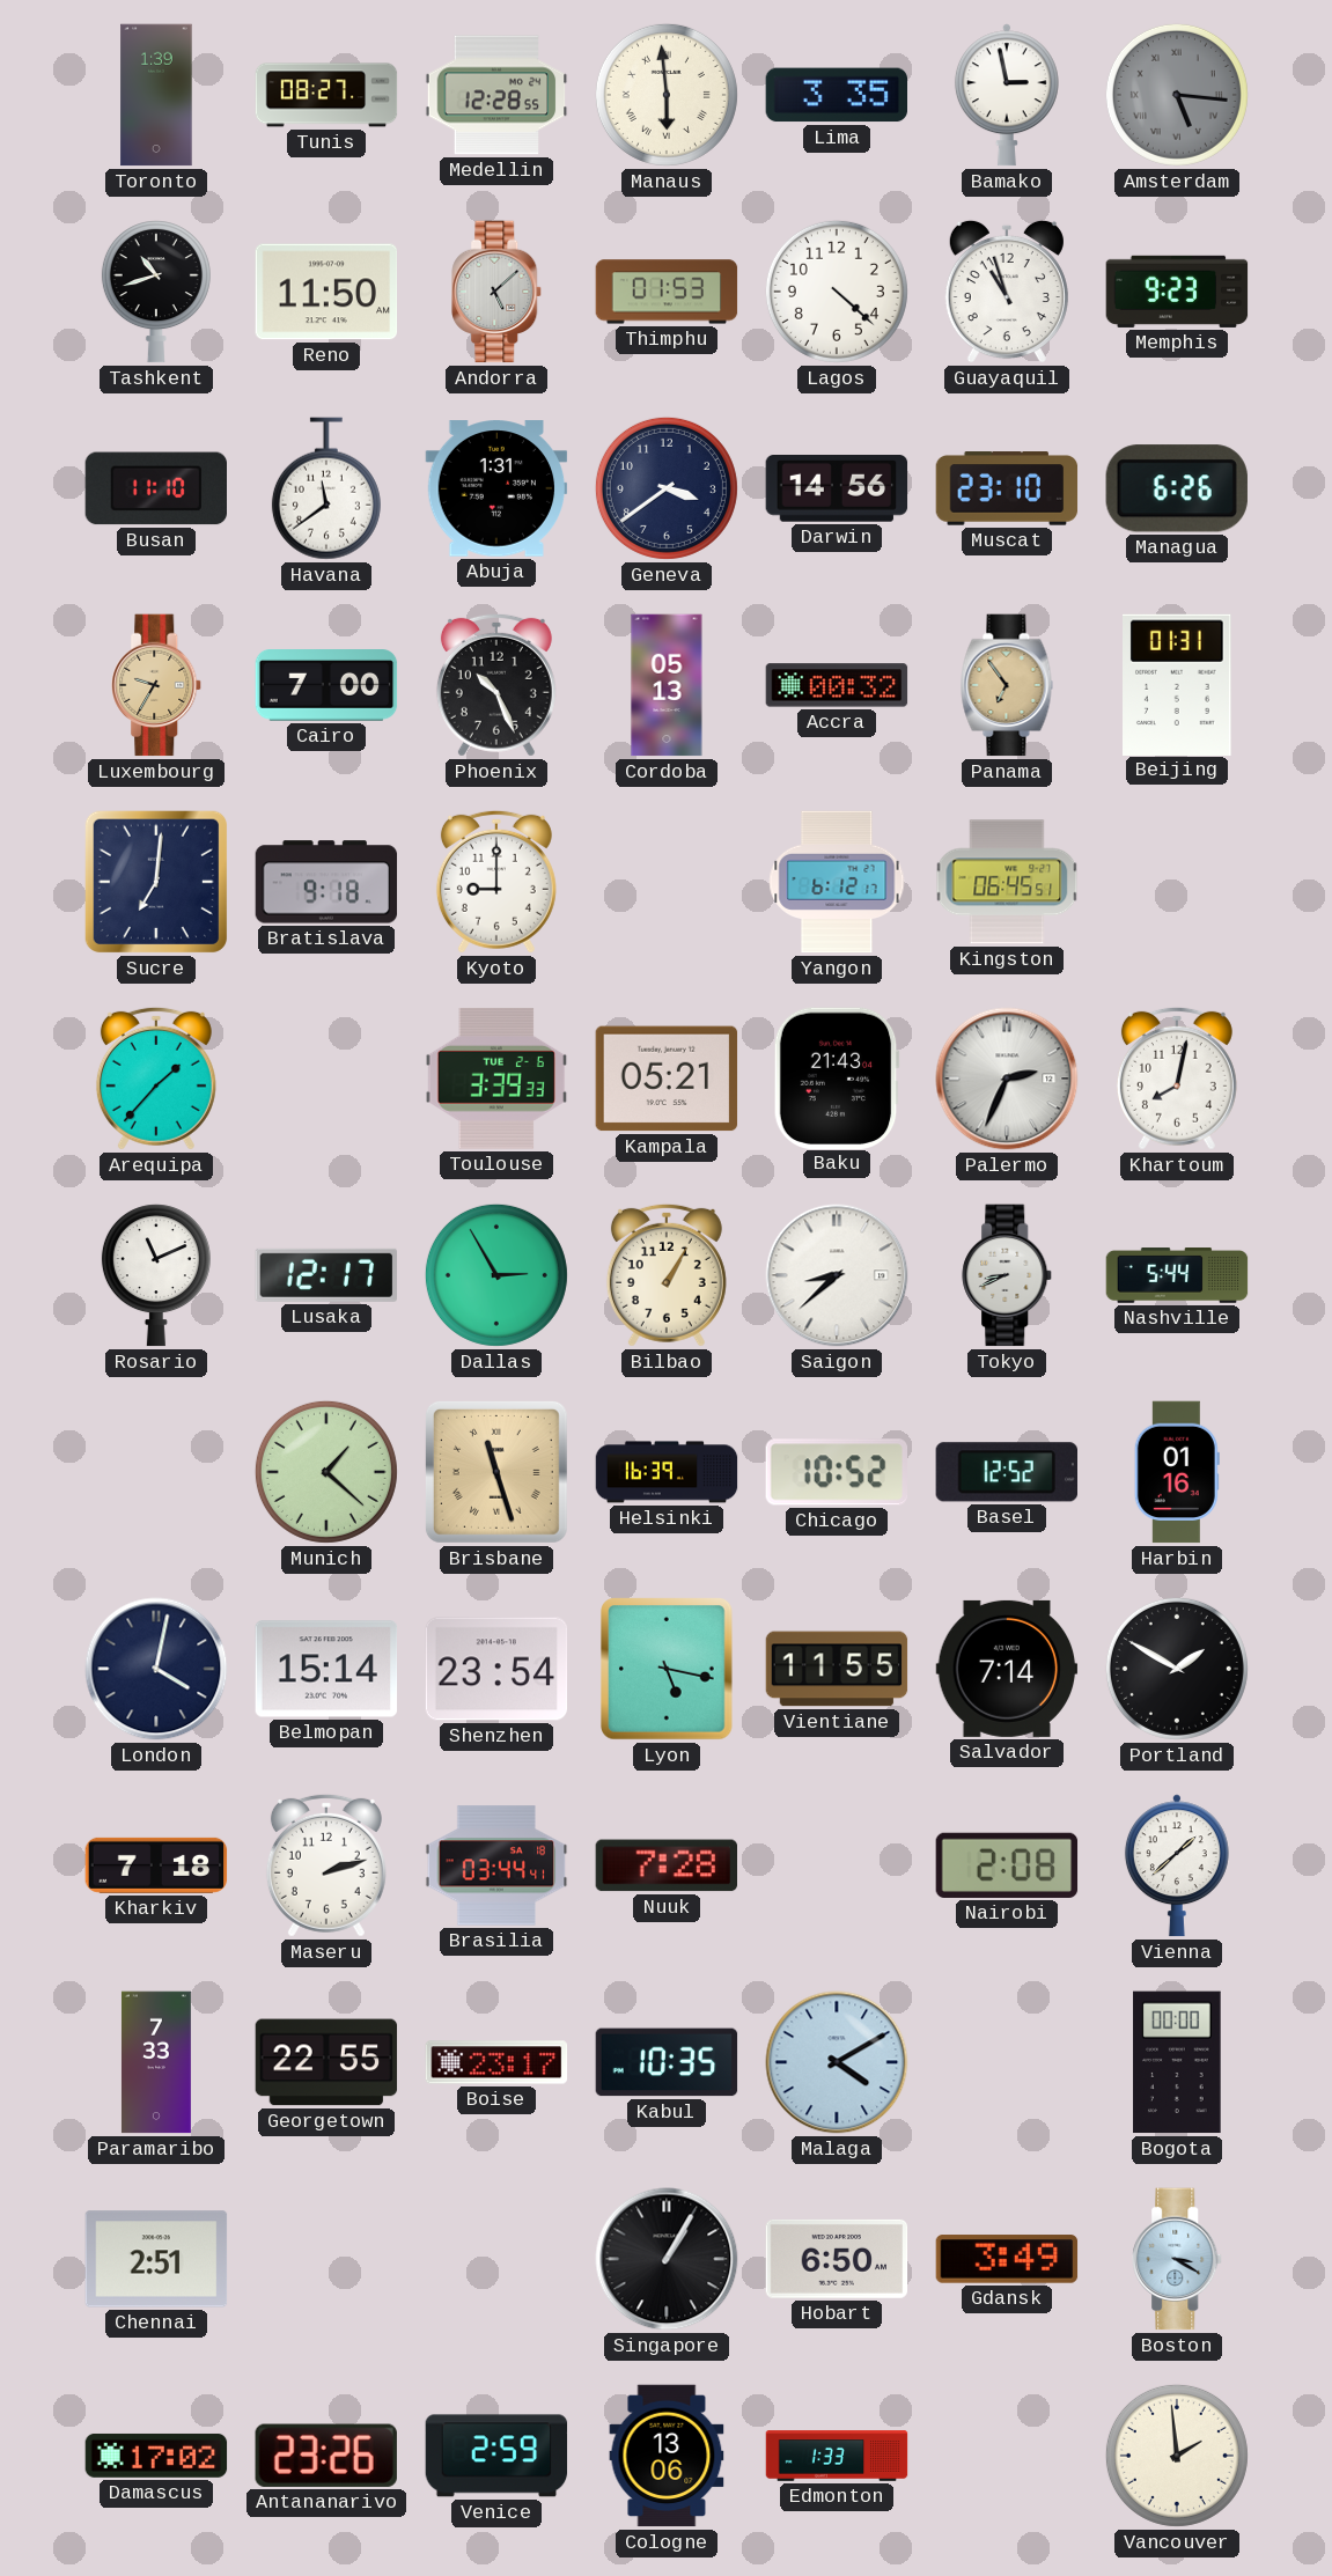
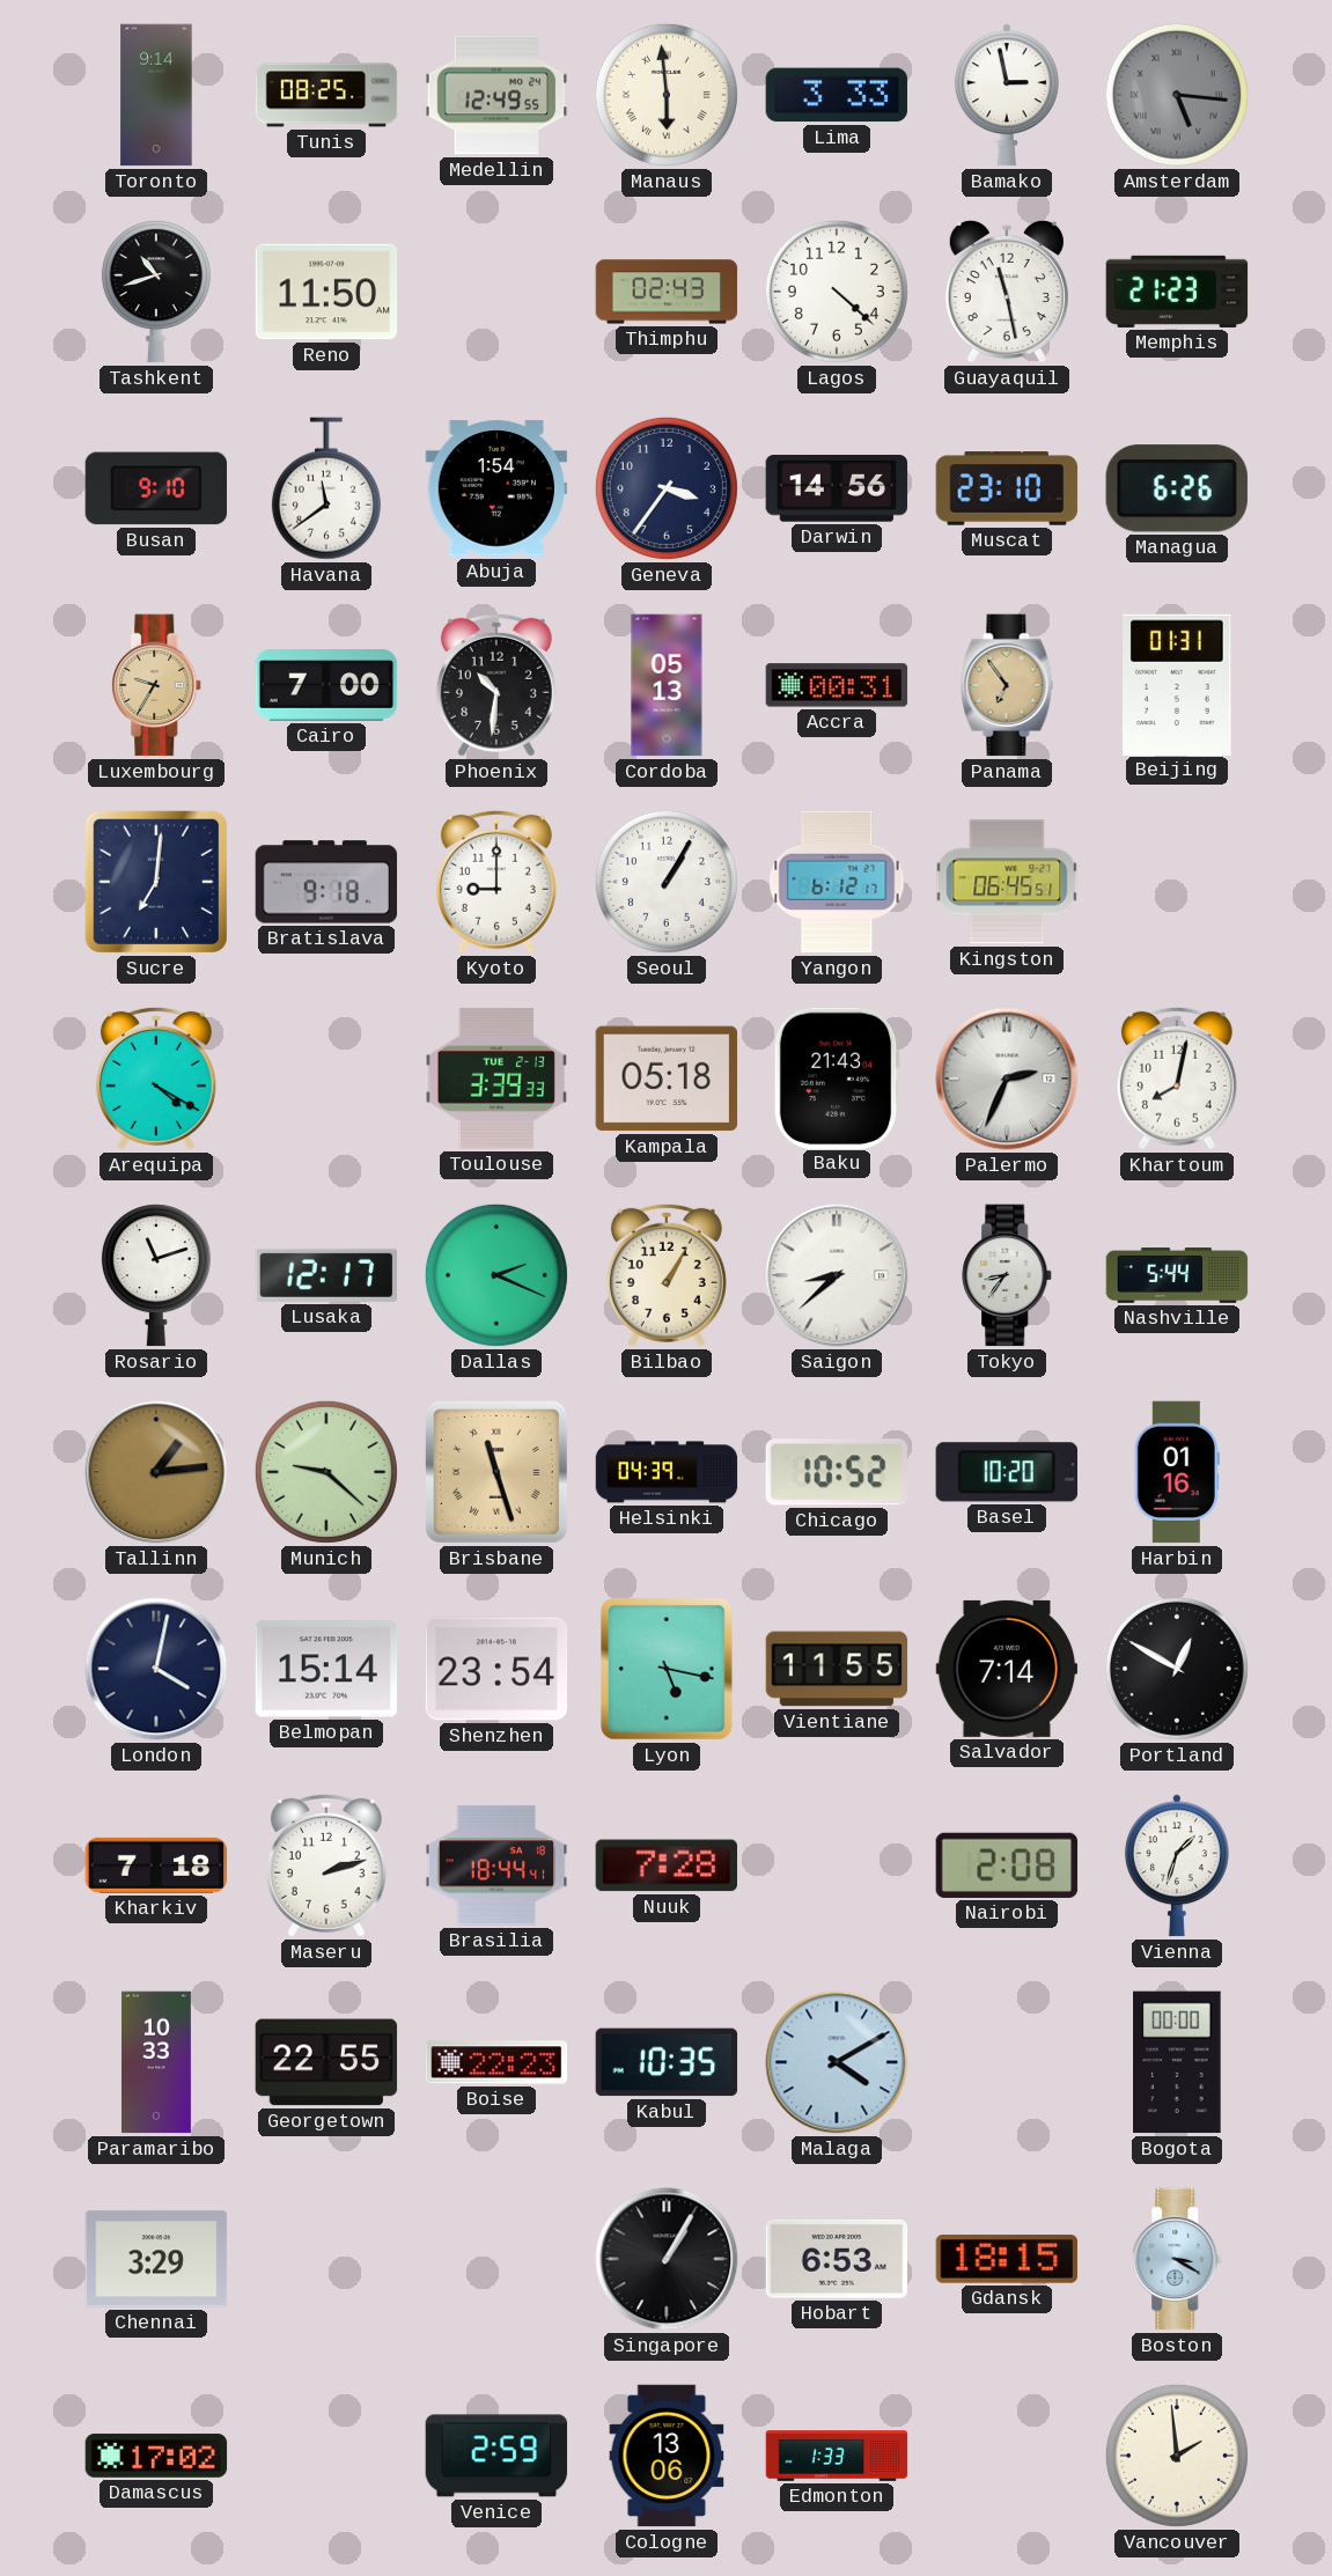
Toronto: 1:39 -> 9:14
Tunis: 08:27 -> 08:25
Medellin: 12:28 -> 12:49
Lima: 3:35 -> 3:33
Andorra: 5:08 -> none
Thimphu: 01:53 -> 02:43
Guayaquil: 10:57 -> 11:28
Memphis: 9:23 -> 21:23
Busan: 11:10 -> 9:10
Abuja: 1:31 -> 1:54
Geneva: 3:39 -> 3:36
Phoenix: 10:26 -> 10:31
Accra: 00:32 -> 00:31
Seoul: none -> 1:05
Arequipa: 1:37 -> 4:20
Toulouse date: TUE 2-6 -> TUE 2-13
Kampala: 05:21 -> 05:18
Rosario: 11:11 -> 11:12
Dallas: 2:55 -> 2:19
Tokyo: 8:41 -> 8:36
Tallinn: none -> 1:14
Munich: 1:22 -> 9:22
Helsinki: 16:39 -> 04:39
Basel: 12:52 -> 10:20
Portland: 1:50 -> 12:50
Brasilia: 03:44 -> 18:44
Vienna: 1:38 -> 1:33
Paramaribo: 7:33 -> 10:33
Boise: 23:17 -> 22:23
Chennai: 2:51 -> 3:29
Hobart: 6:50 -> 6:53
Gdansk: 3:49 -> 18:15
Antananarivo: 23:26 -> none
